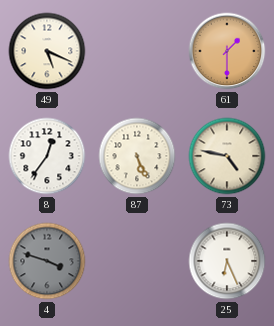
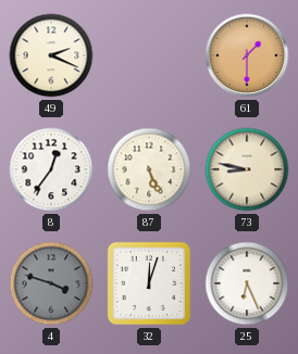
49: 5:19 -> 2:19
73: 4:47 -> 8:47
32: none -> 12:03
